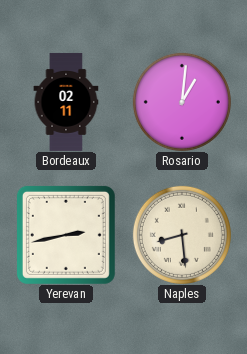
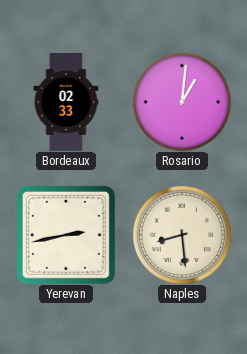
Bordeaux: 02:11 -> 02:33
